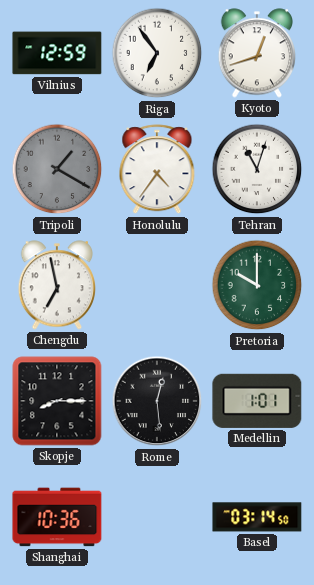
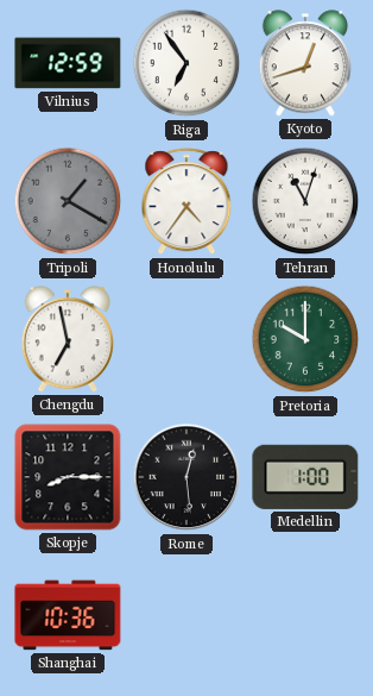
Medellin: 1:01 -> 1:00
Basel: 03:14 -> none
